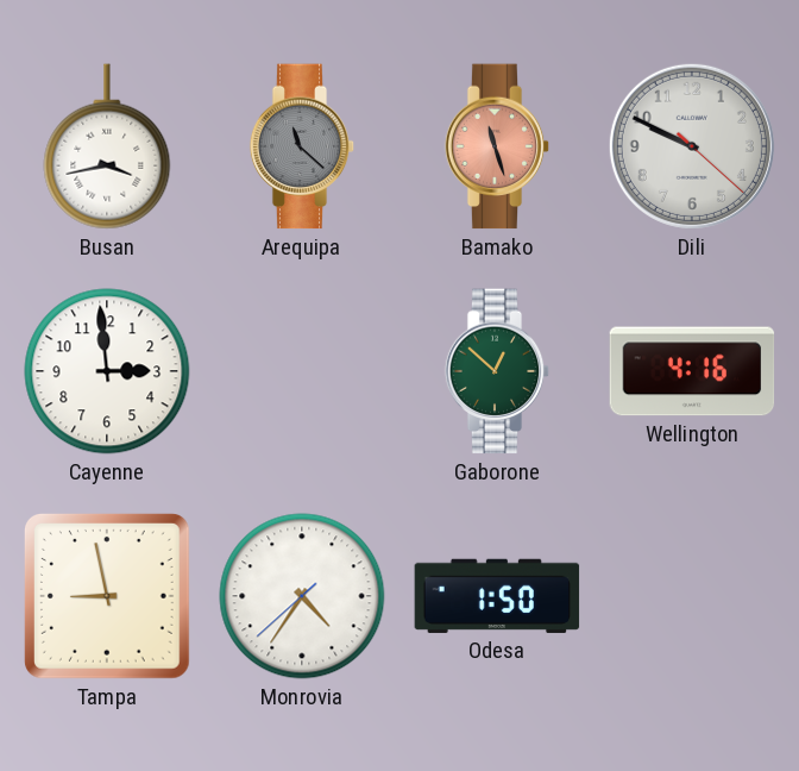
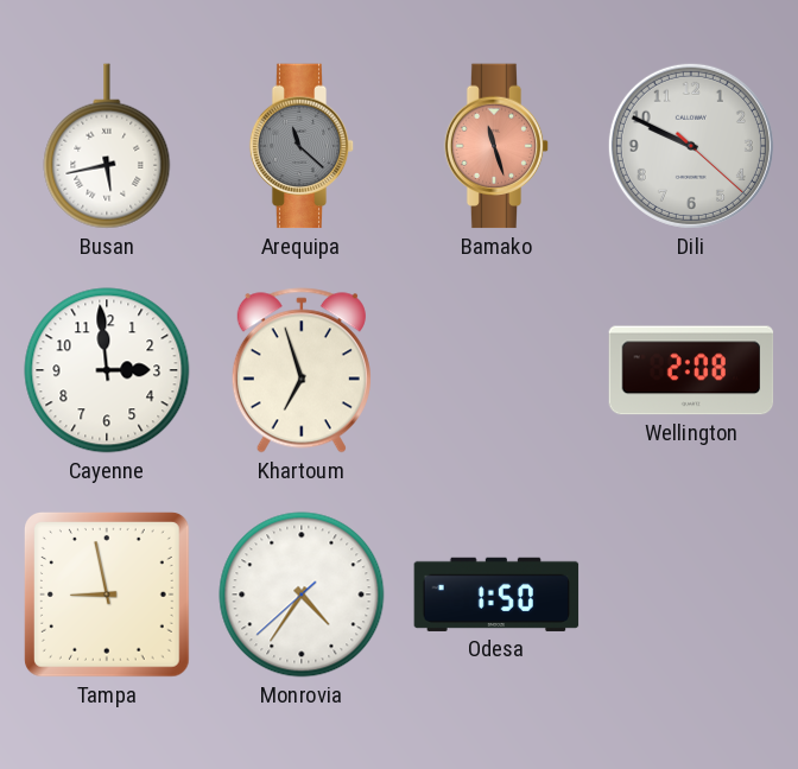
Busan: 3:43 -> 5:43
Khartoum: none -> 6:57
Gaborone: 12:52 -> none
Wellington: 4:16 -> 2:08
